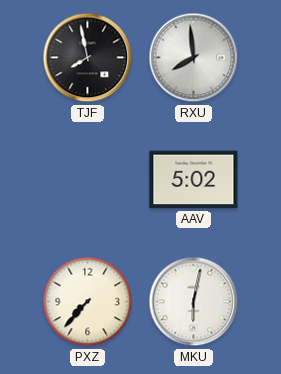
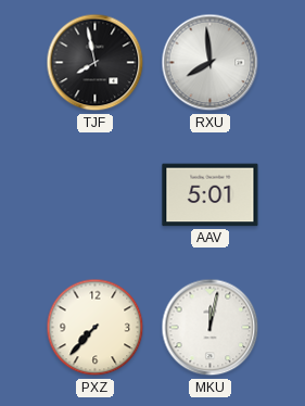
AAV: 5:02 -> 5:01
MKU: 6:02 -> 12:02
